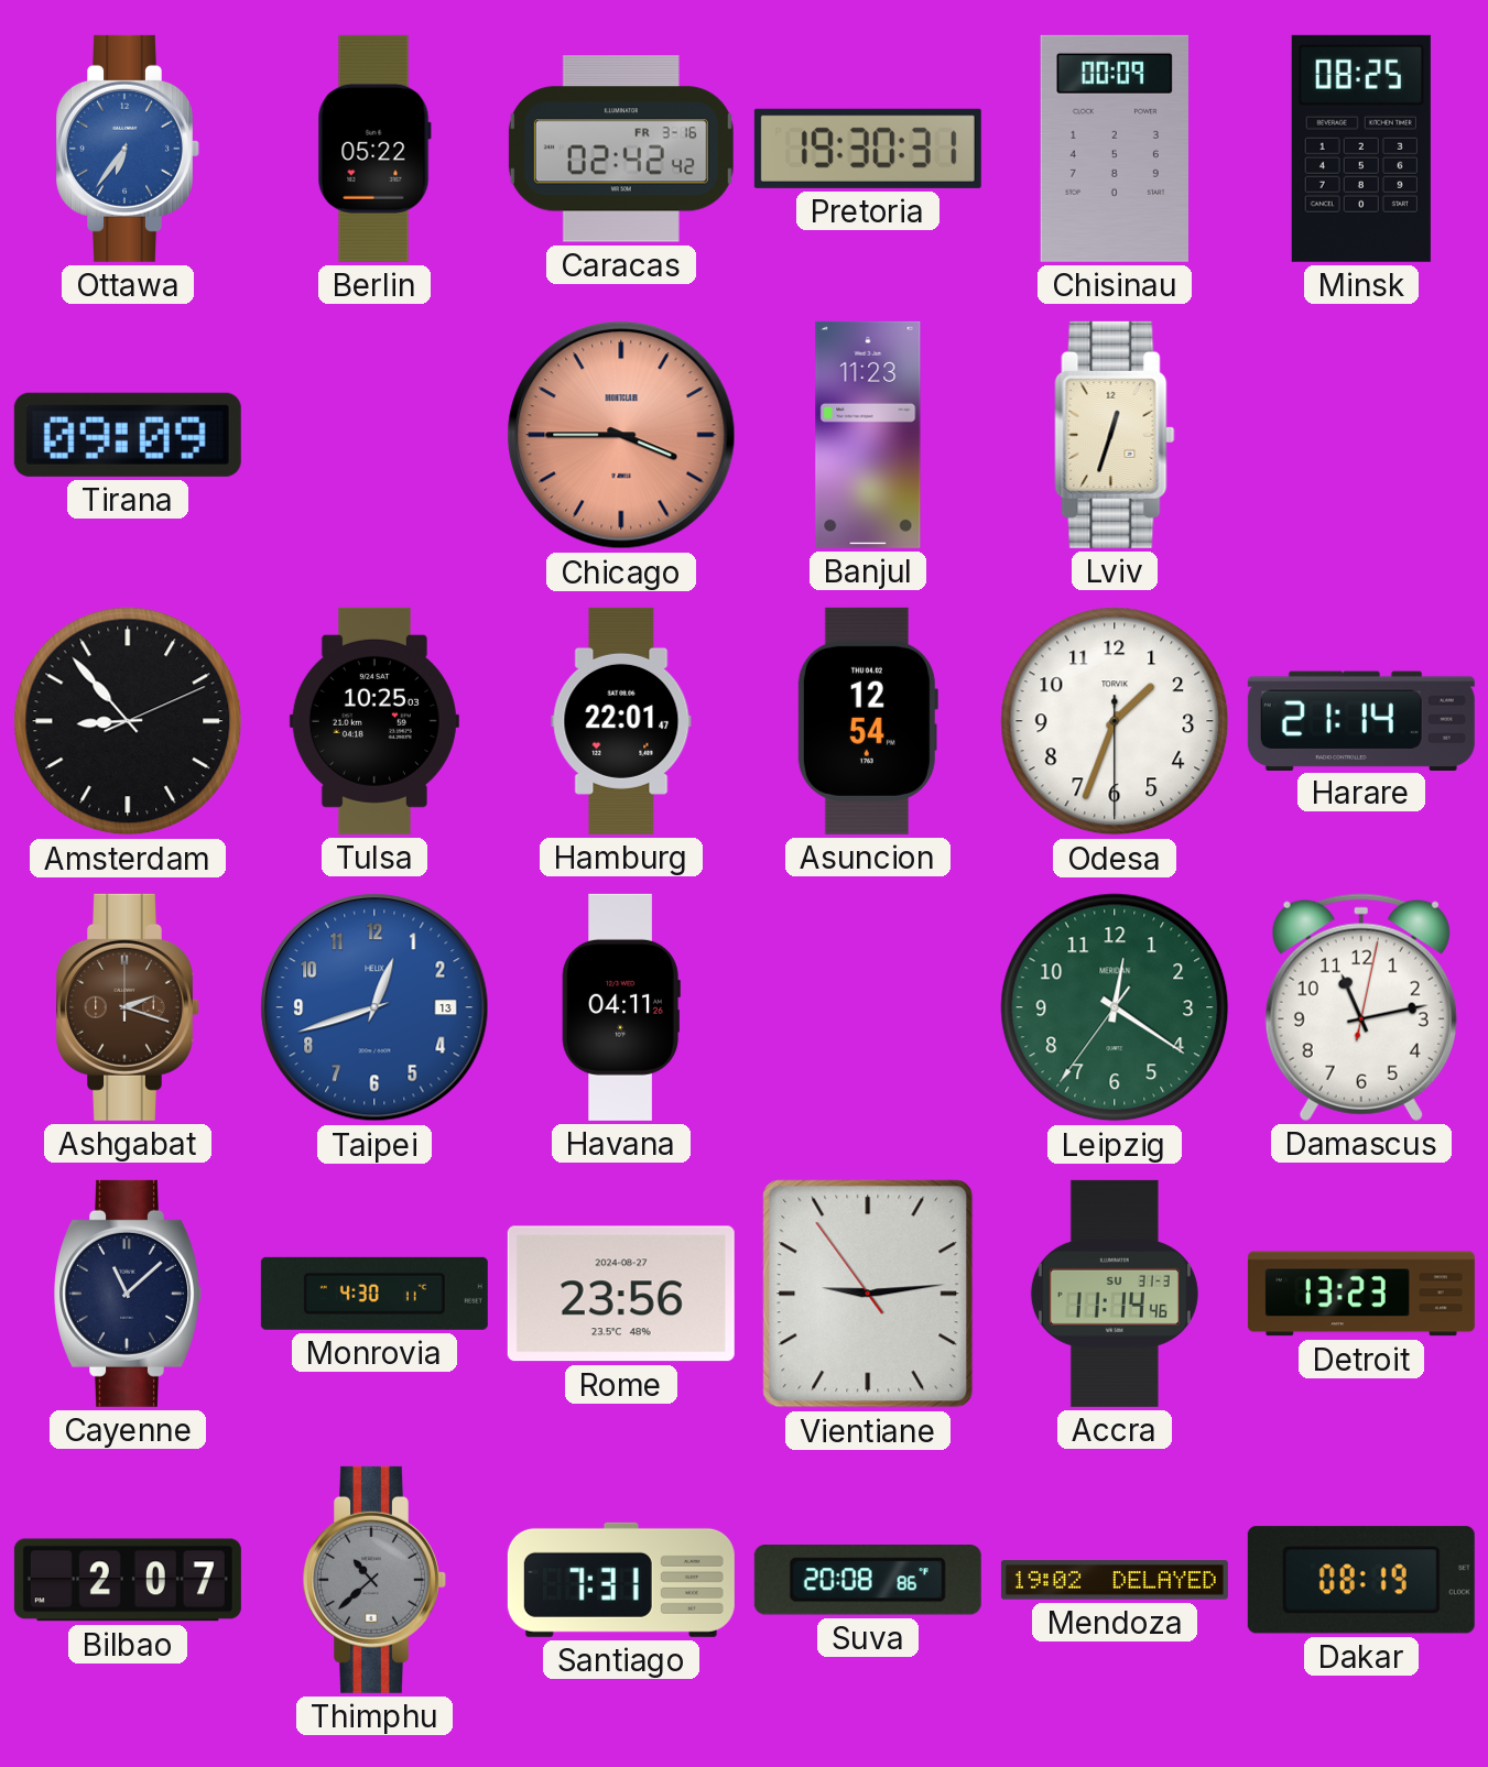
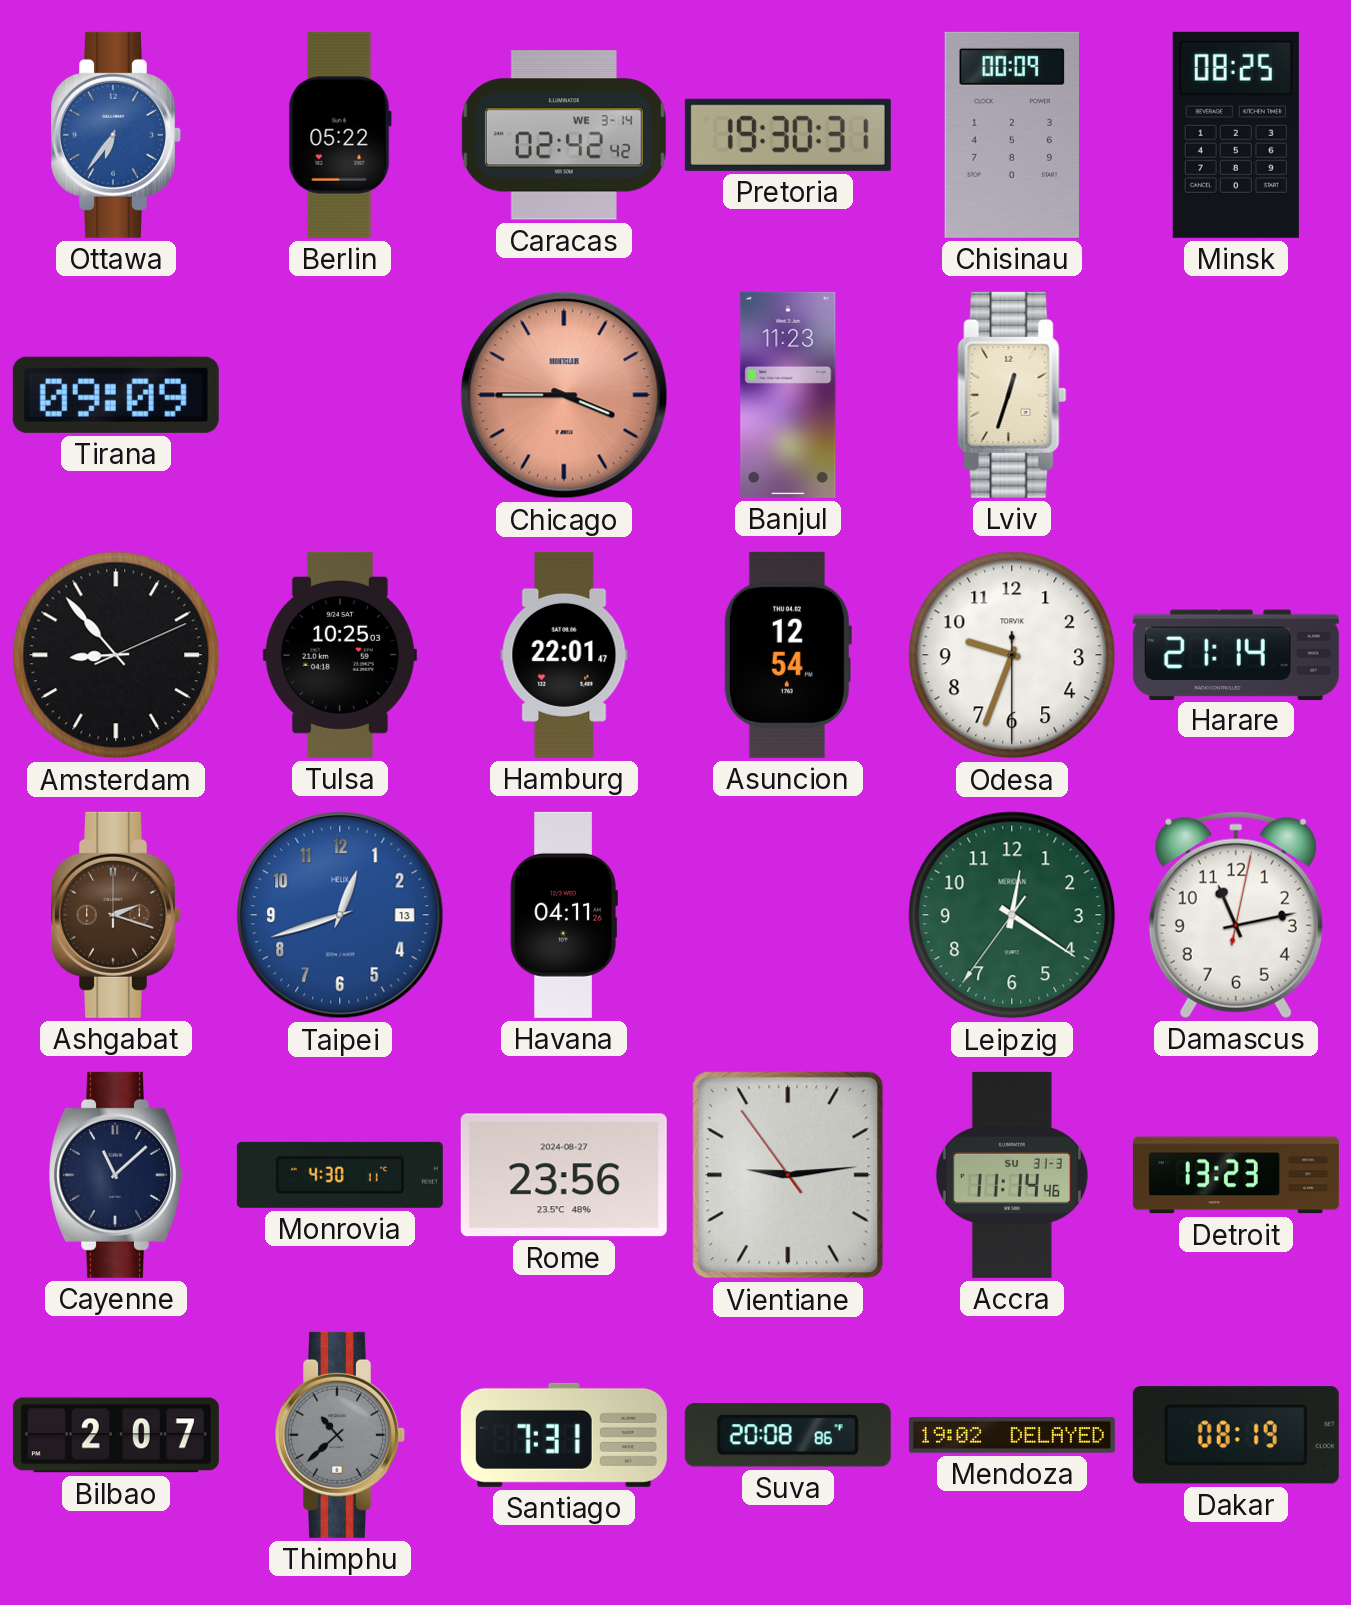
Caracas date: FR 3-16 -> WE 3-14
Odesa: 1:33 -> 9:33
